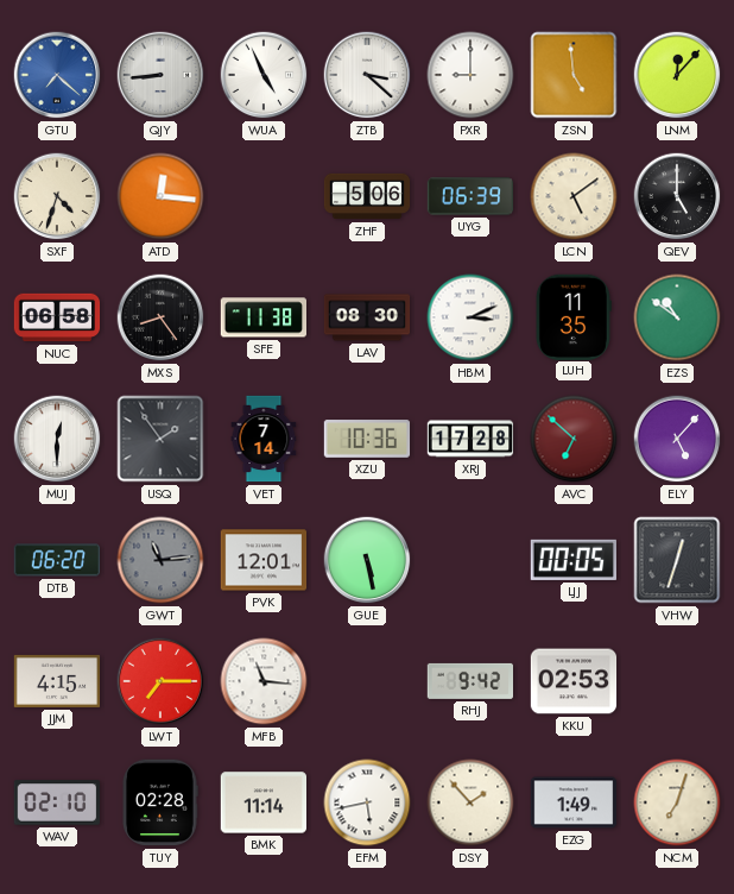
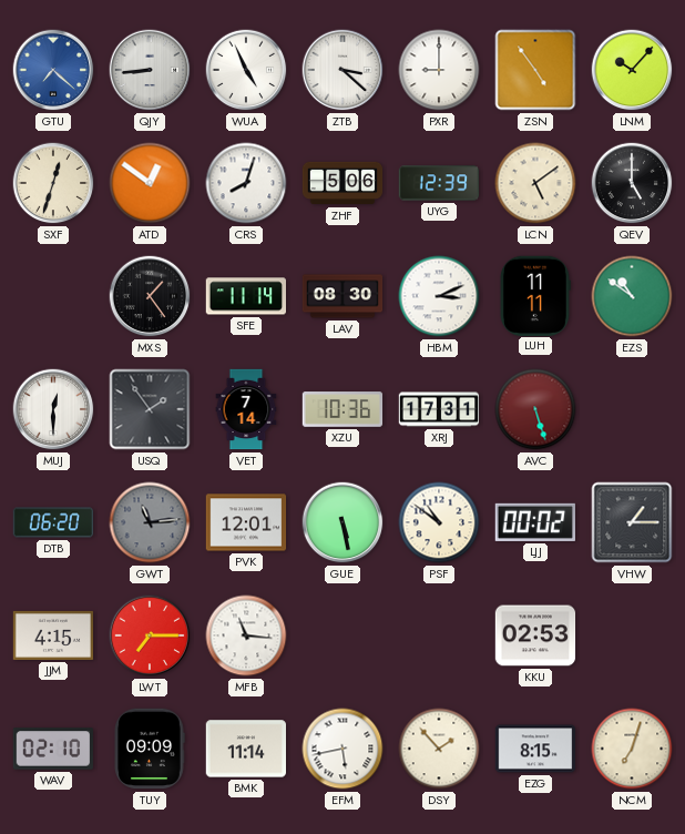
ZSN: 4:59 -> 4:54
LNM: 12:07 -> 10:07
SXF: 4:33 -> 12:33
ATD: 12:16 -> 12:51
CRS: none -> 8:03
UYG: 06:39 -> 12:39
NUC: 06:58 -> none
MXS: 8:24 -> 1:24
SFE: 11:38 -> 11:14
LUH: 11:35 -> 11:11
XRJ: 17:28 -> 17:31
AVC: 6:52 -> 5:27
ELY: 5:07 -> none
PSF: none -> 10:51
LJJ: 00:05 -> 00:02
VHW: 12:33 -> 1:15
RHJ: 9:42 -> none
TUY: 02:28 -> 09:09
EZG: 1:49 -> 8:15
